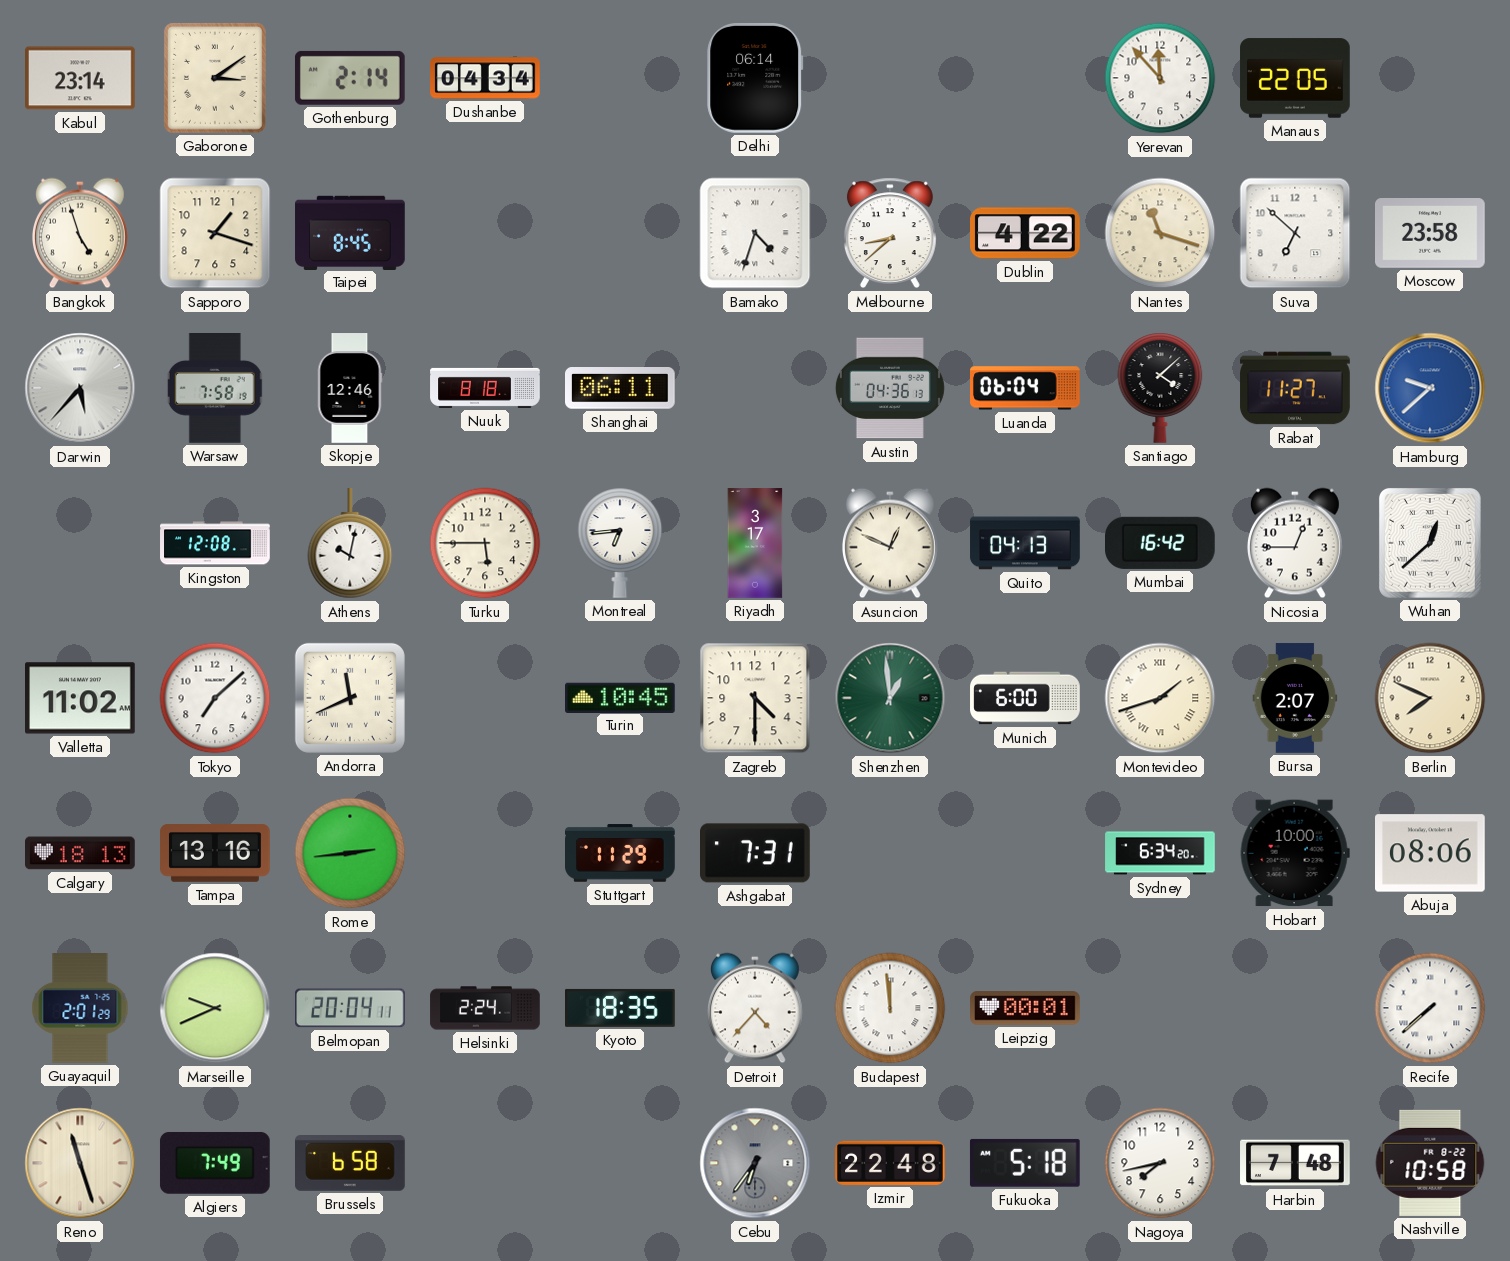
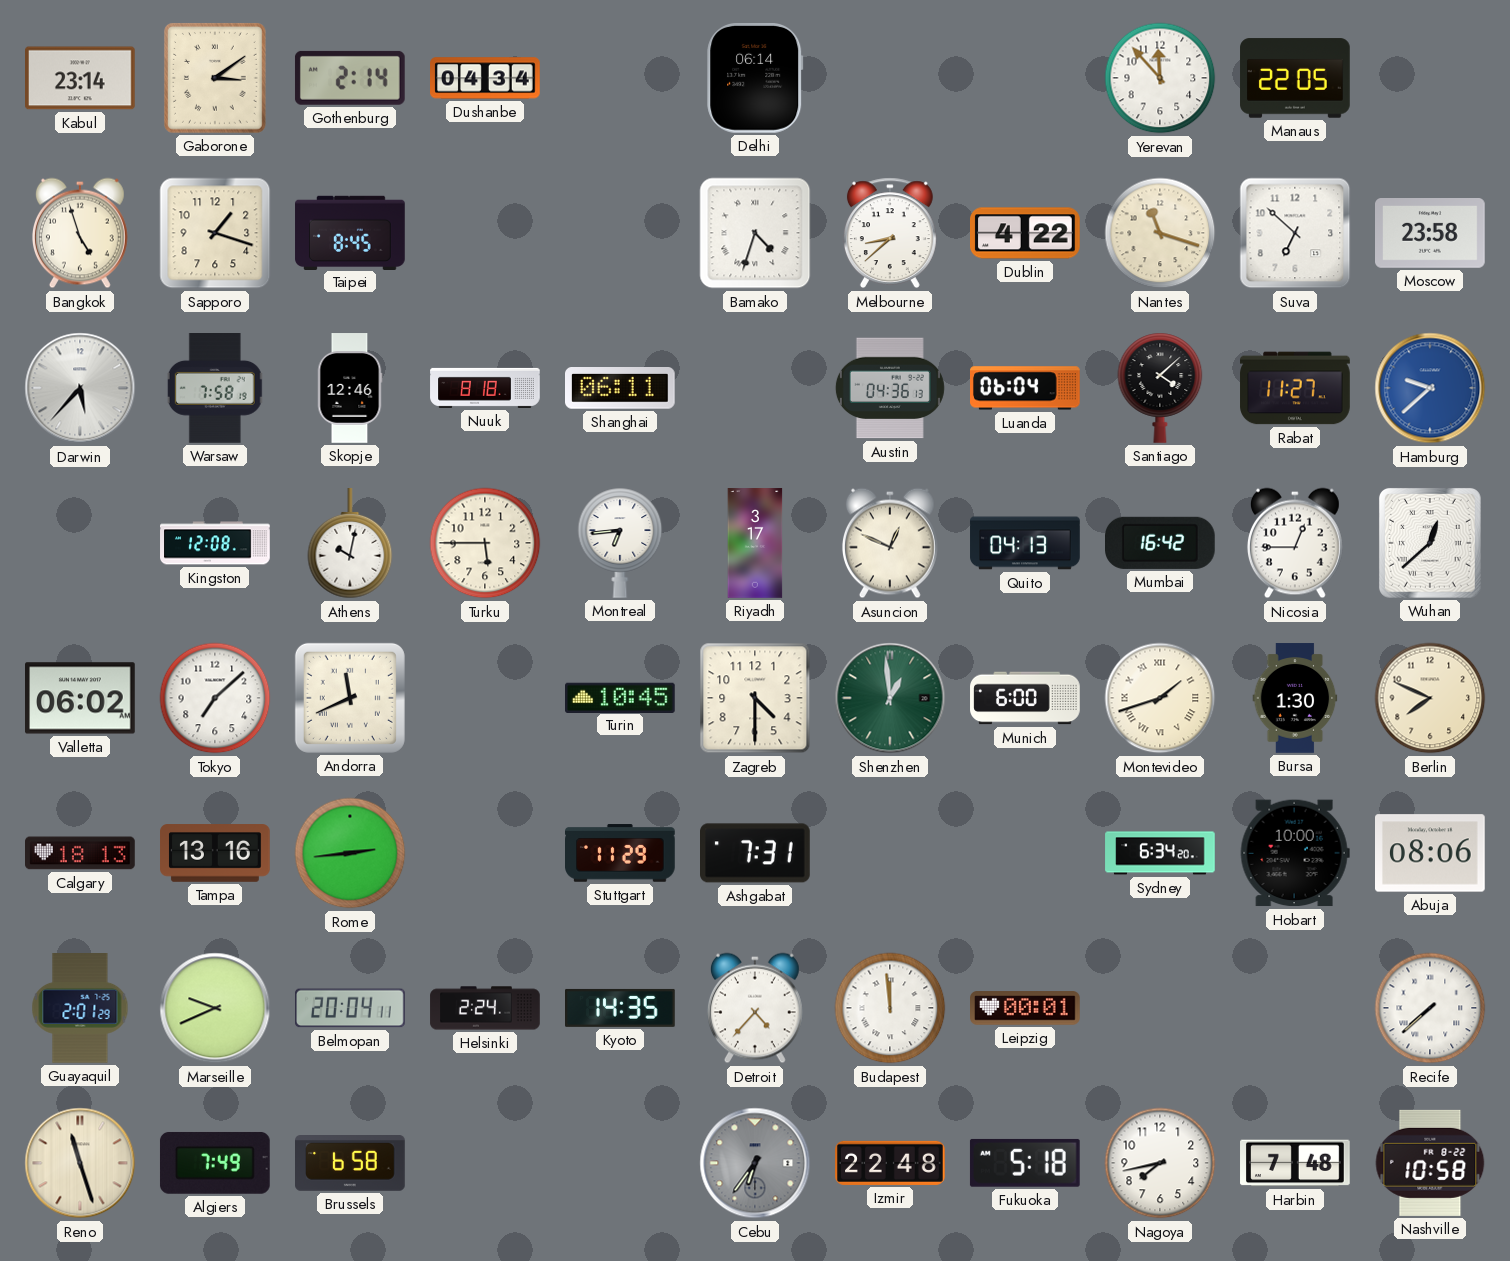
Valletta: 11:02 -> 06:02
Bursa: 2:07 -> 1:30
Kyoto: 18:35 -> 14:35
